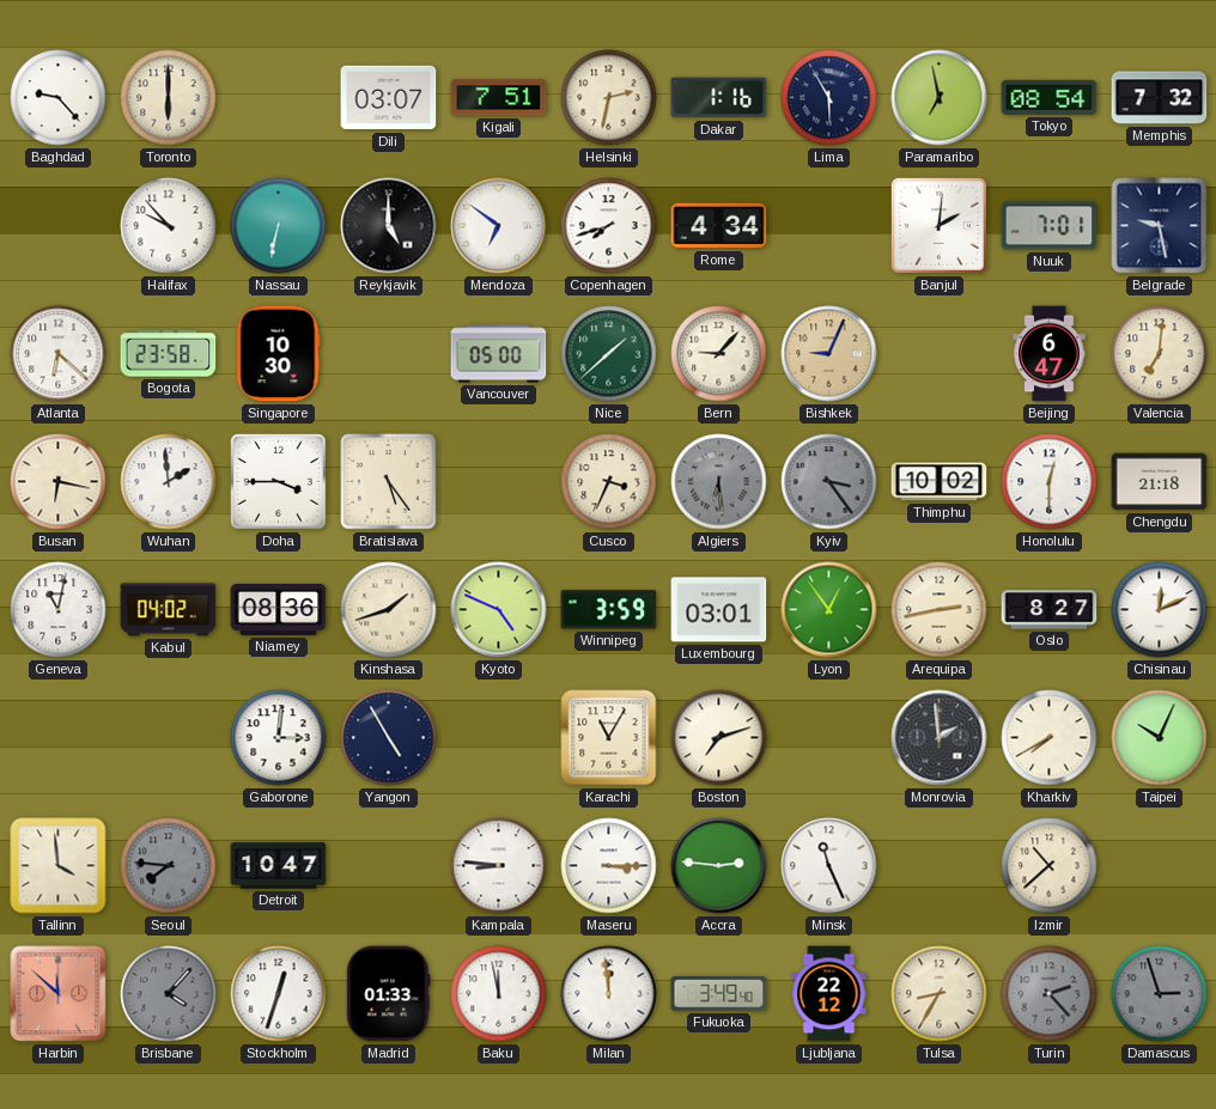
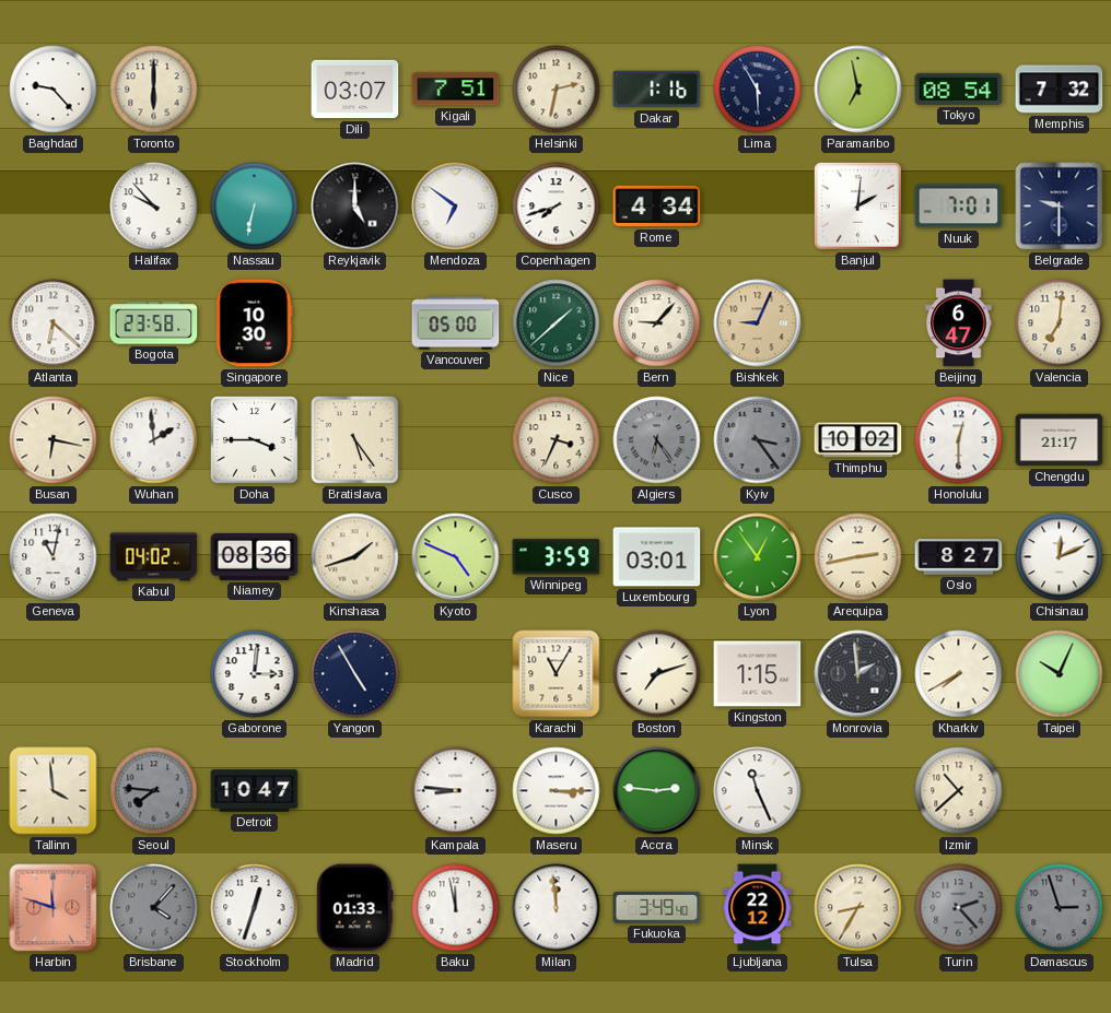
Belgrade: 9:28 -> 9:30
Algiers: 6:29 -> 6:24
Chengdu: 21:18 -> 21:17
Kingston: none -> 1:15
Harbin: 11:52 -> 11:48
